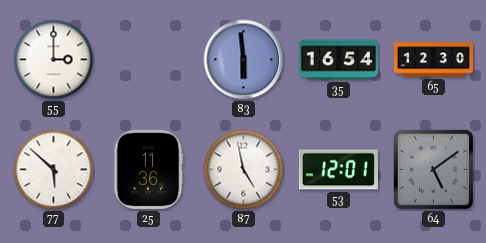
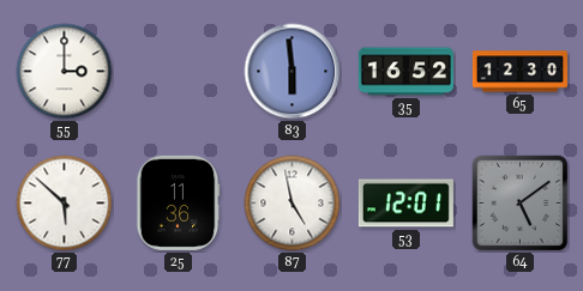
35: 16:54 -> 16:52
